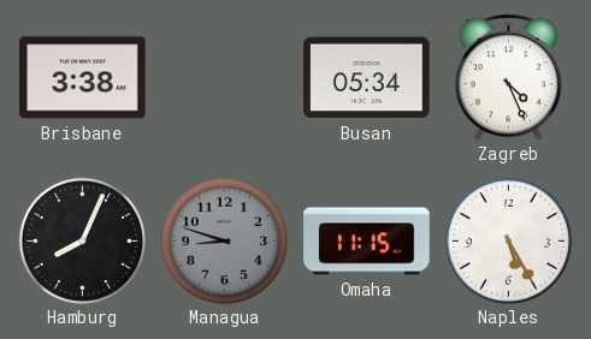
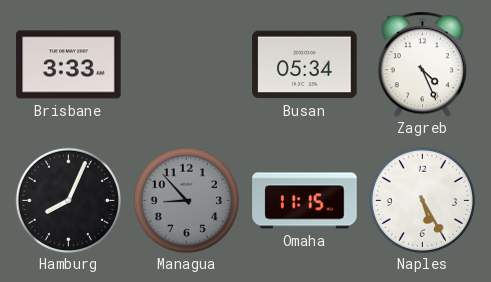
Brisbane: 3:38 -> 3:33
Managua: 8:48 -> 8:53
